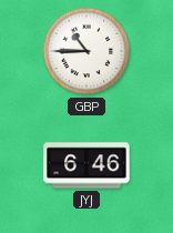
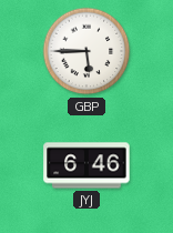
GBP: 10:45 -> 5:45
